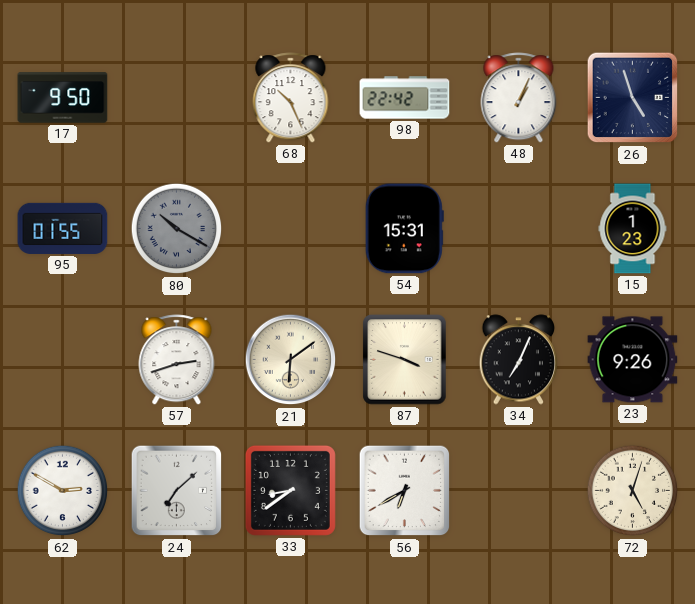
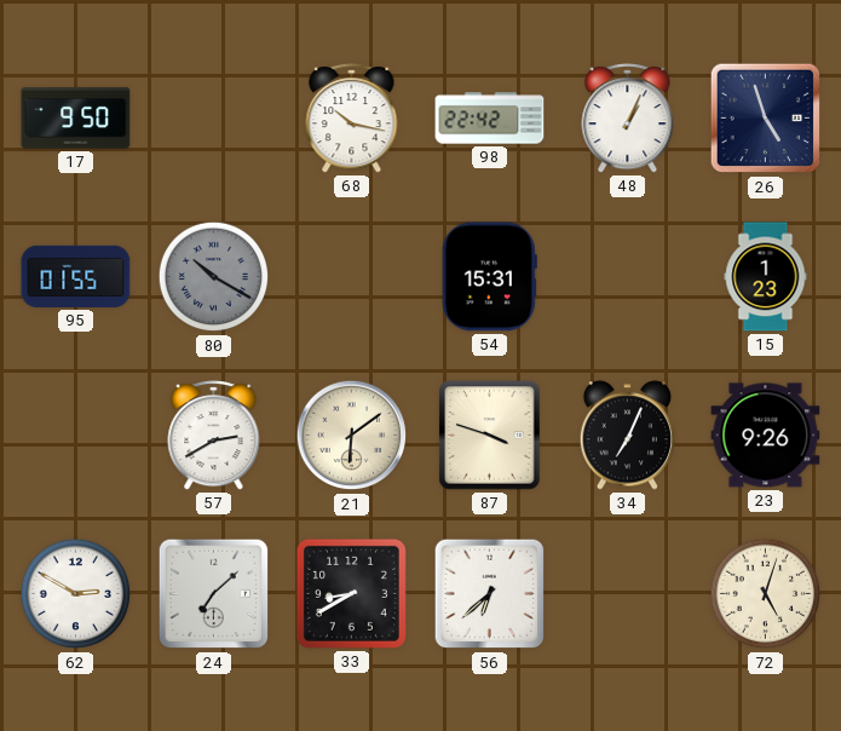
68: 10:26 -> 10:17
57: 2:42 -> 2:40
33: 8:39 -> 8:40
56: 6:40 -> 6:38
